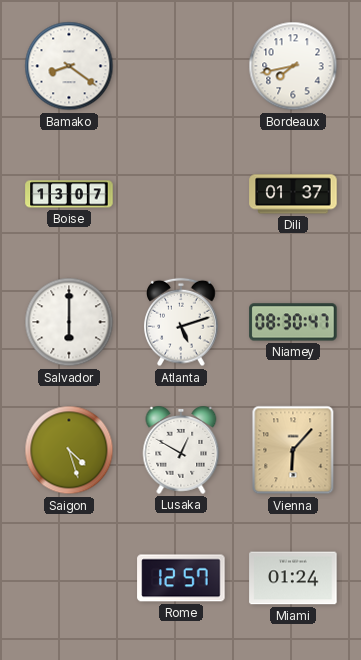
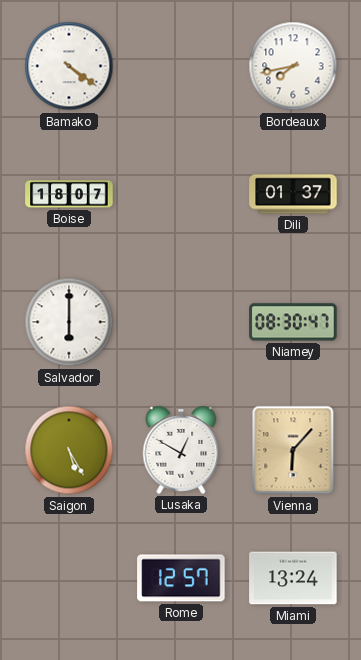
Bamako: 8:21 -> 4:21
Boise: 13:07 -> 18:07
Atlanta: 5:12 -> none
Saigon: 4:27 -> 5:25
Miami: 01:24 -> 13:24
